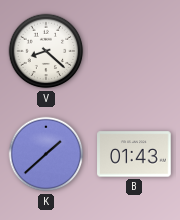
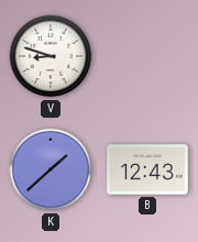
V: 8:22 -> 8:48
B: 01:43 -> 12:43
